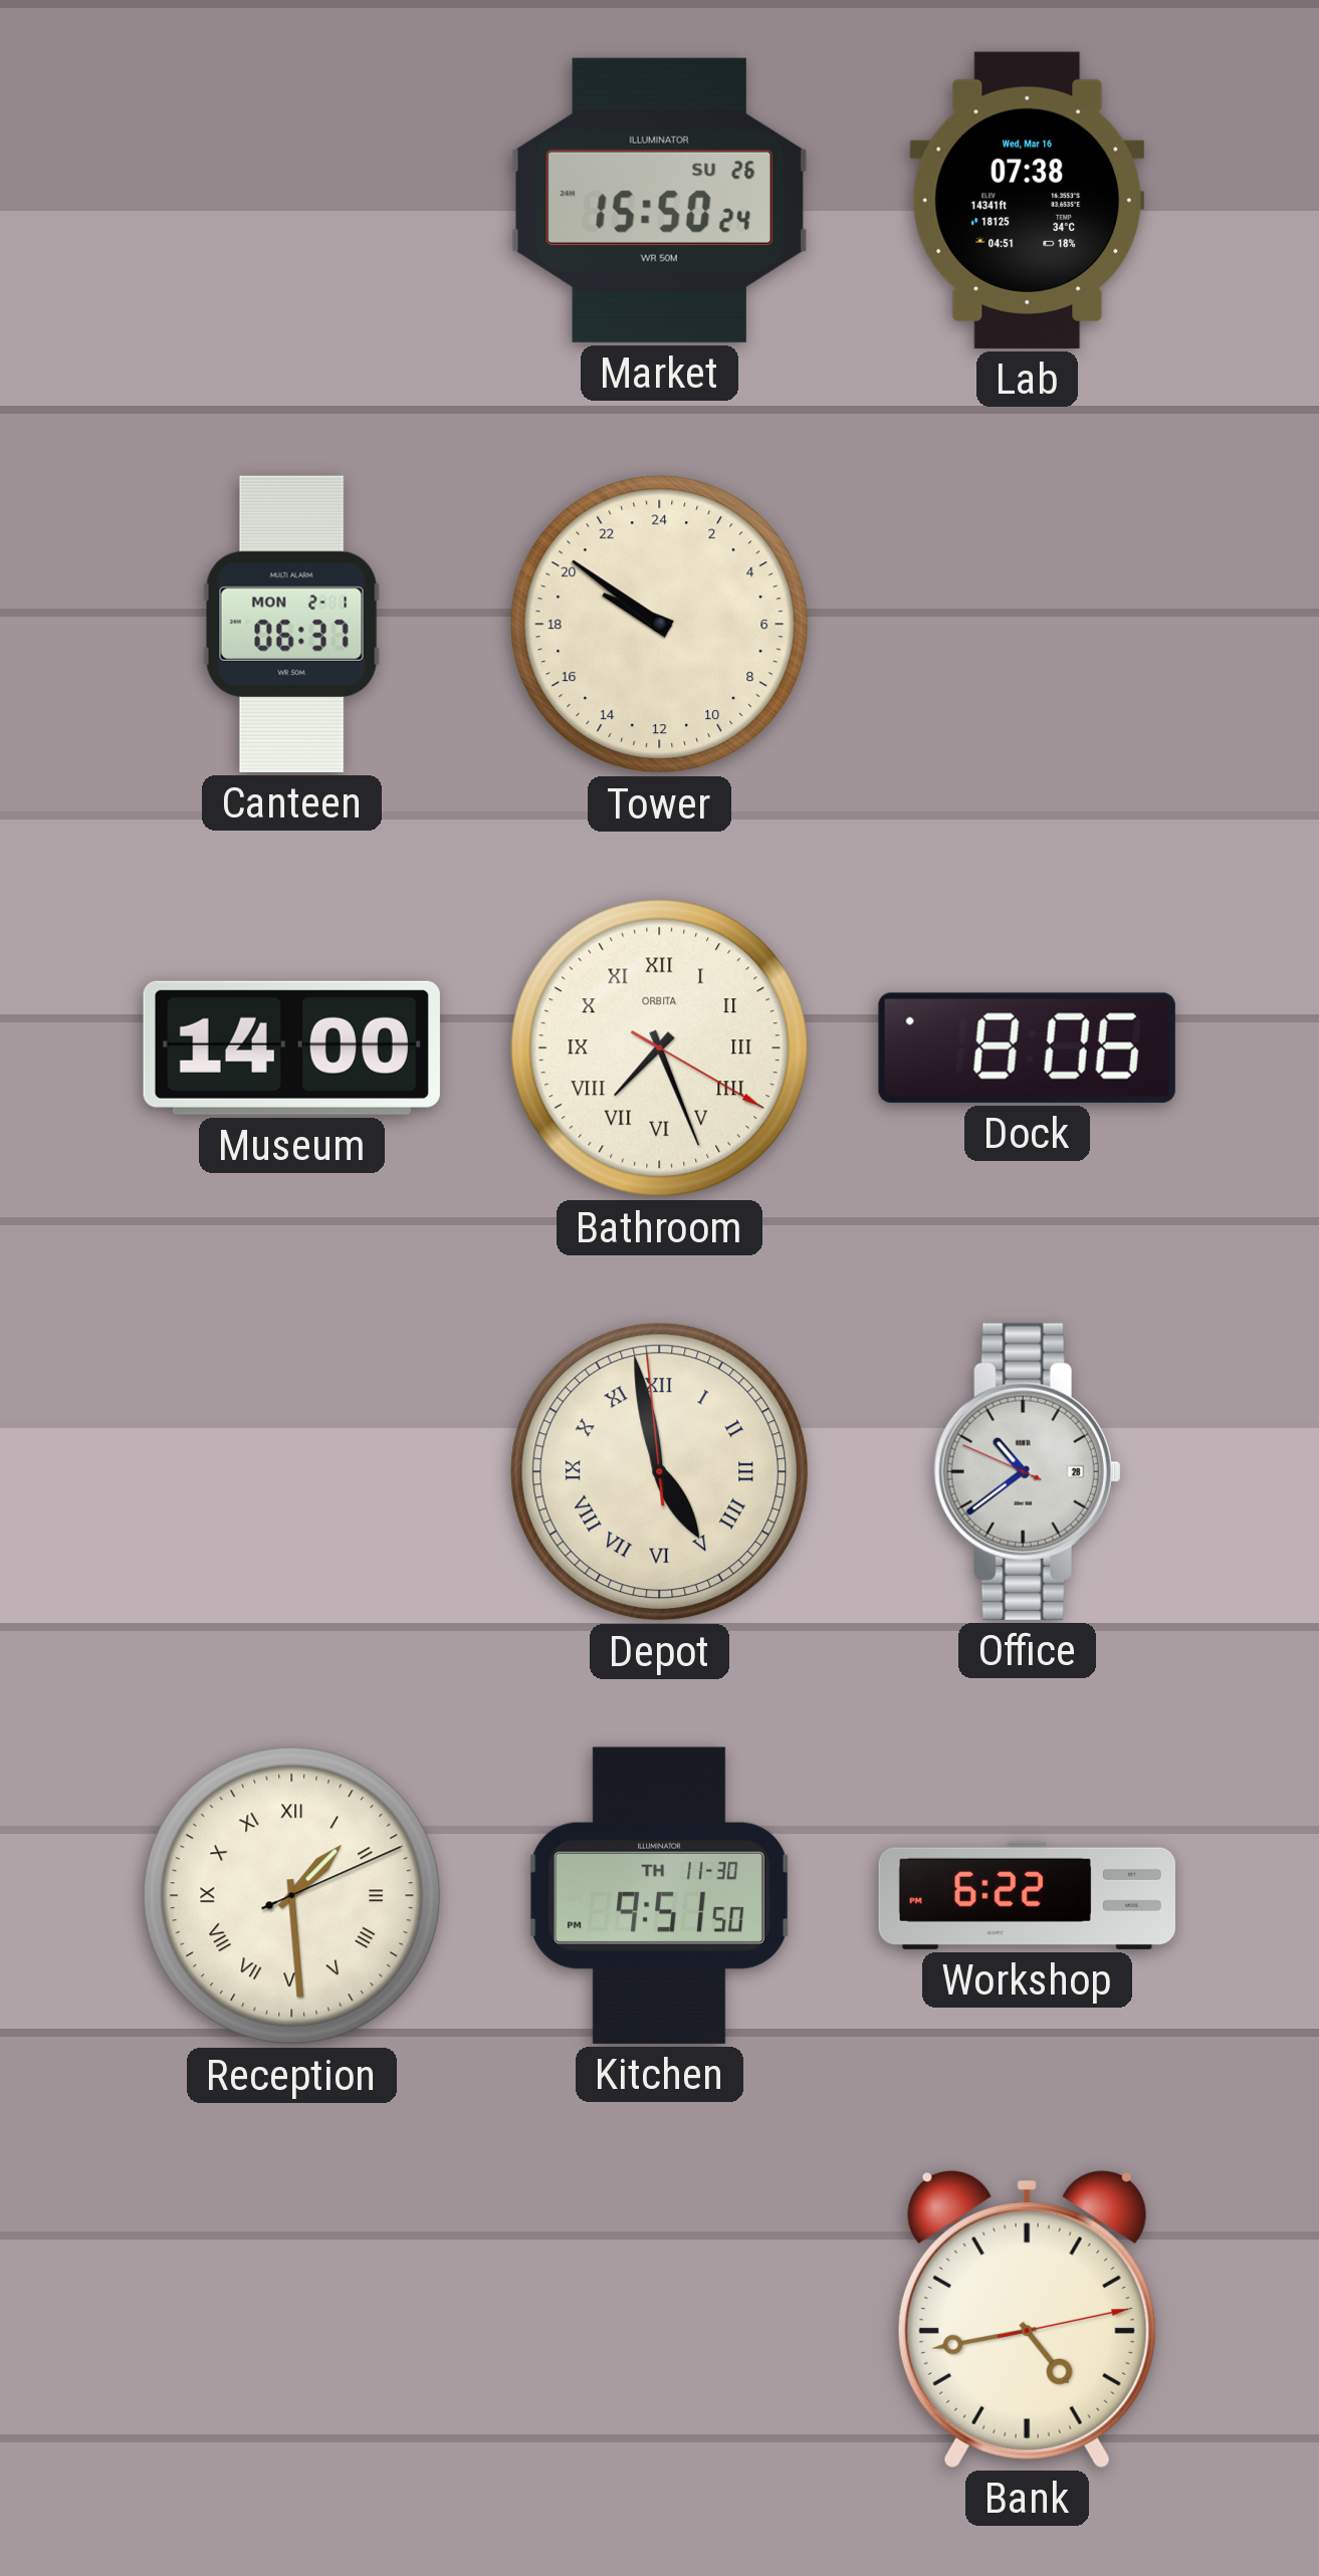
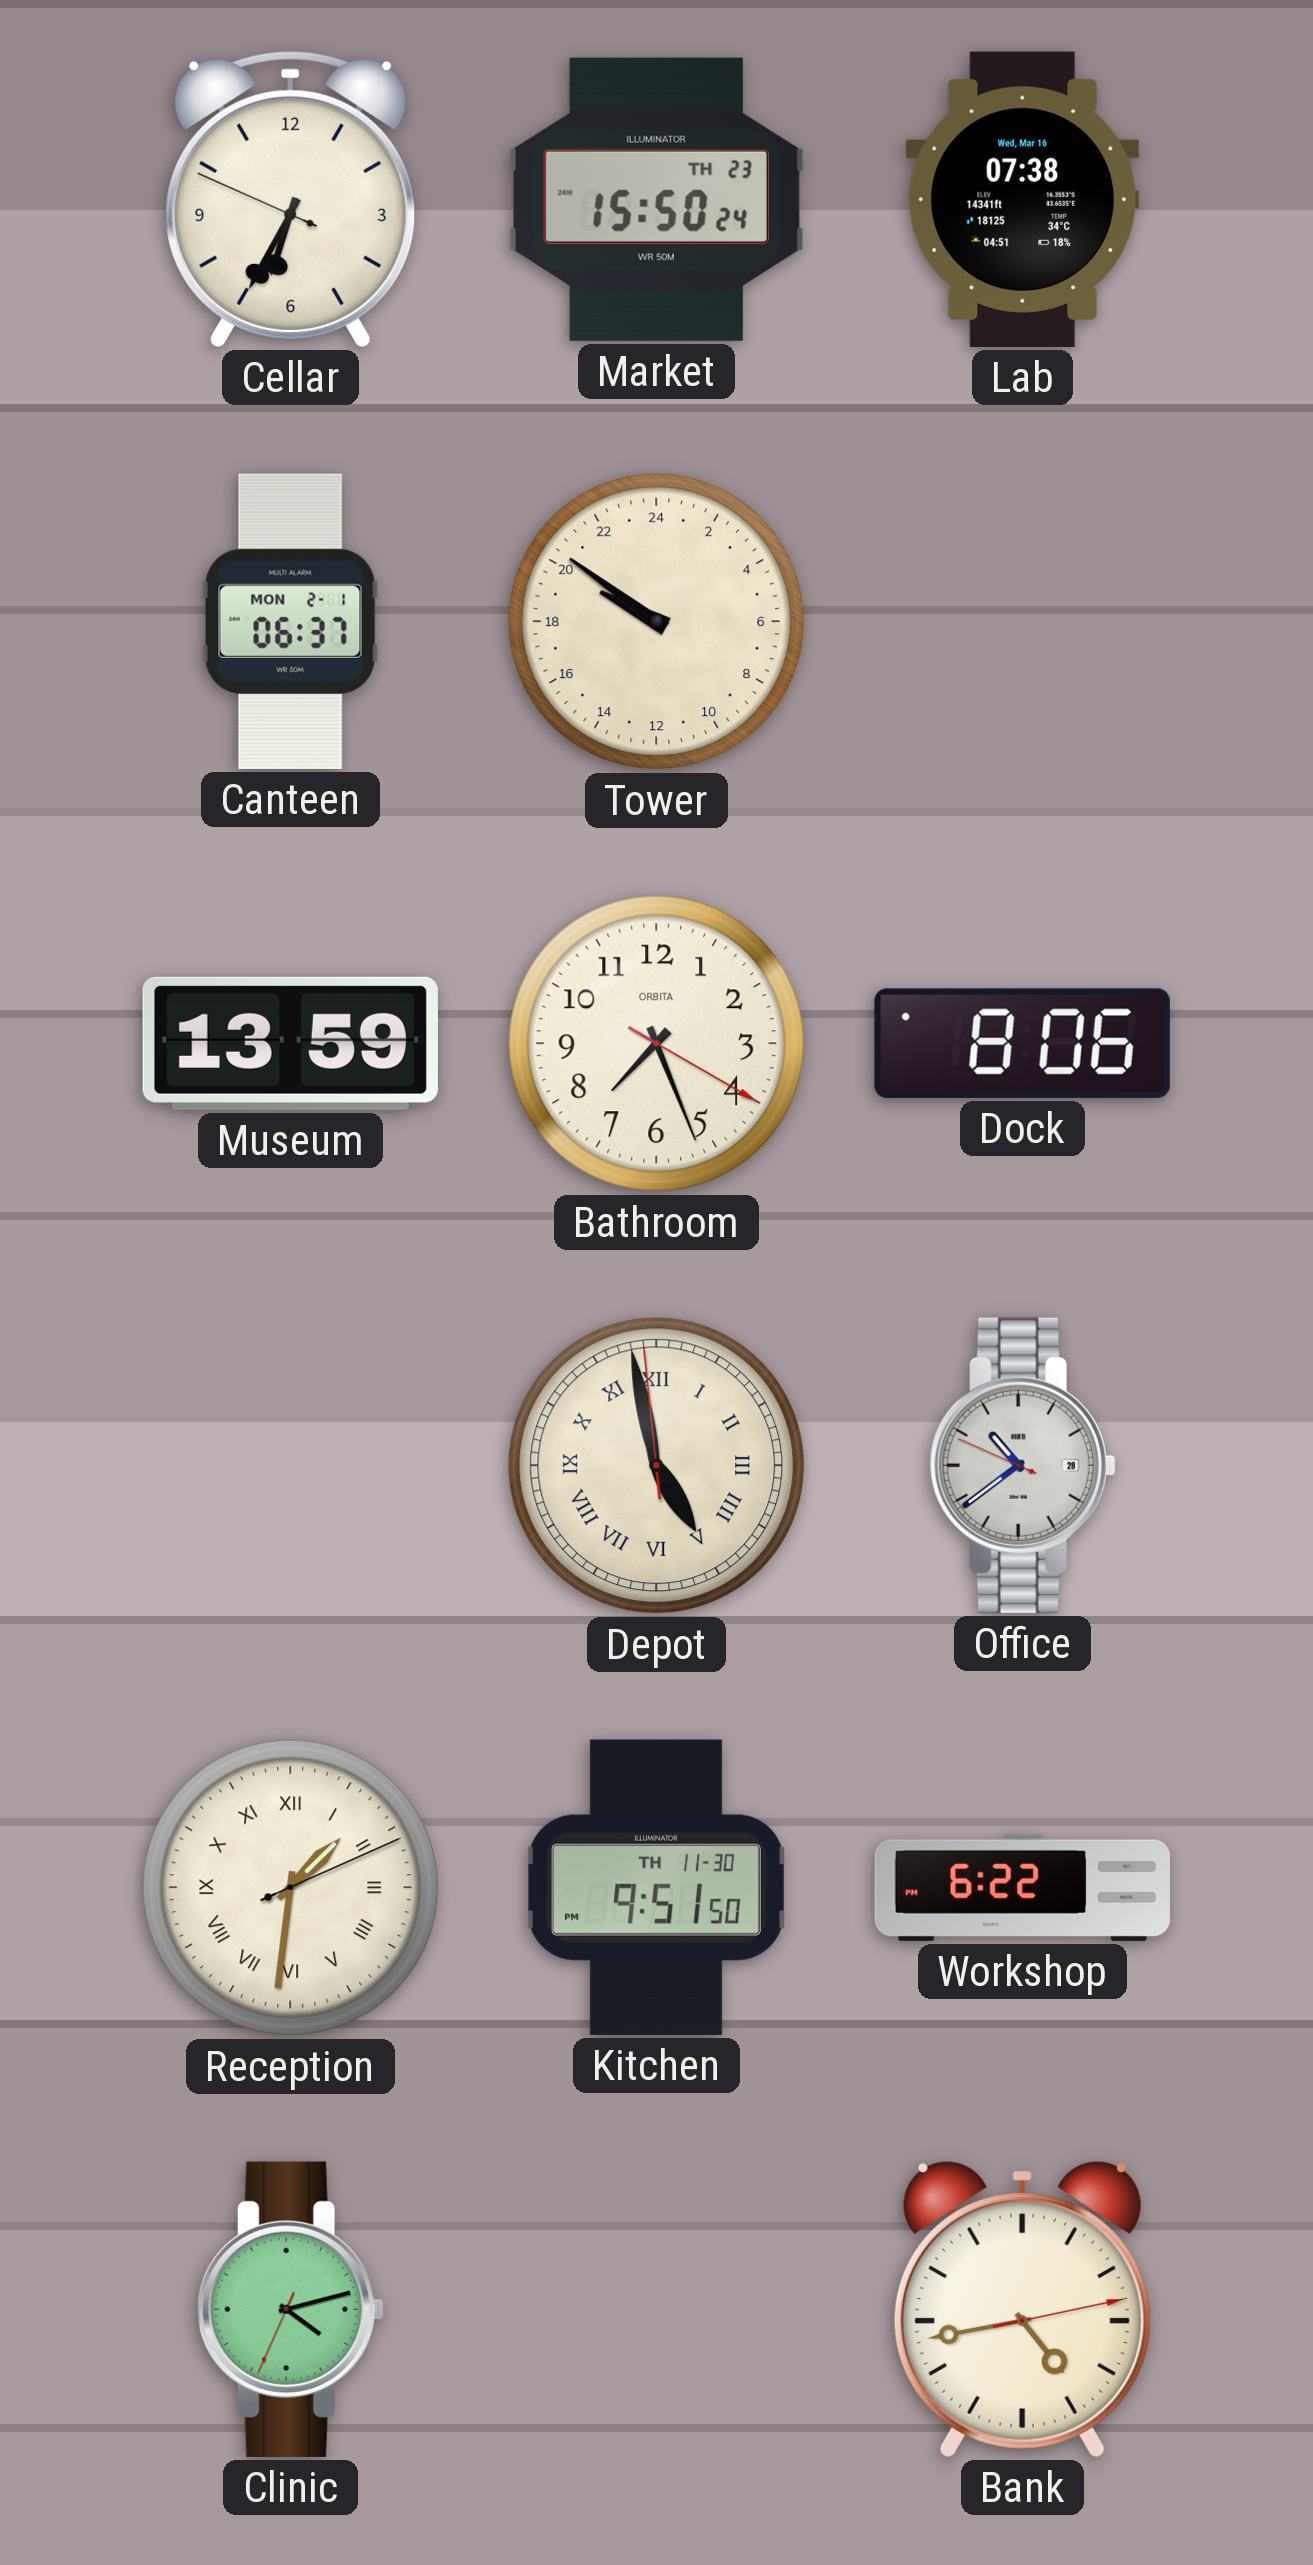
Cellar: none -> 6:34
Market date: SU 26 -> TH 23
Museum: 14:00 -> 13:59
Bathroom numerals: Roman -> Arabic
Reception: 1:29 -> 1:31
Clinic: none -> 4:12
